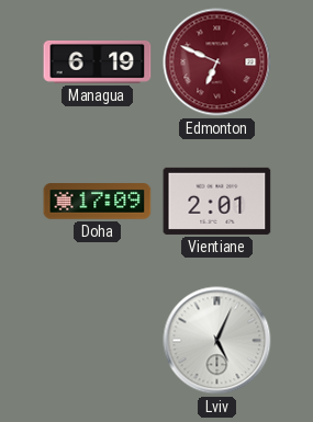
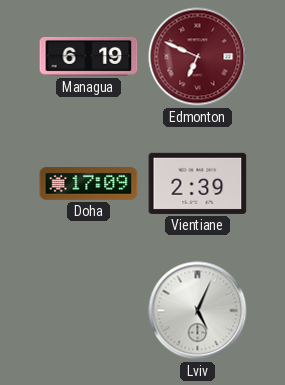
Vientiane: 2:01 -> 2:39
